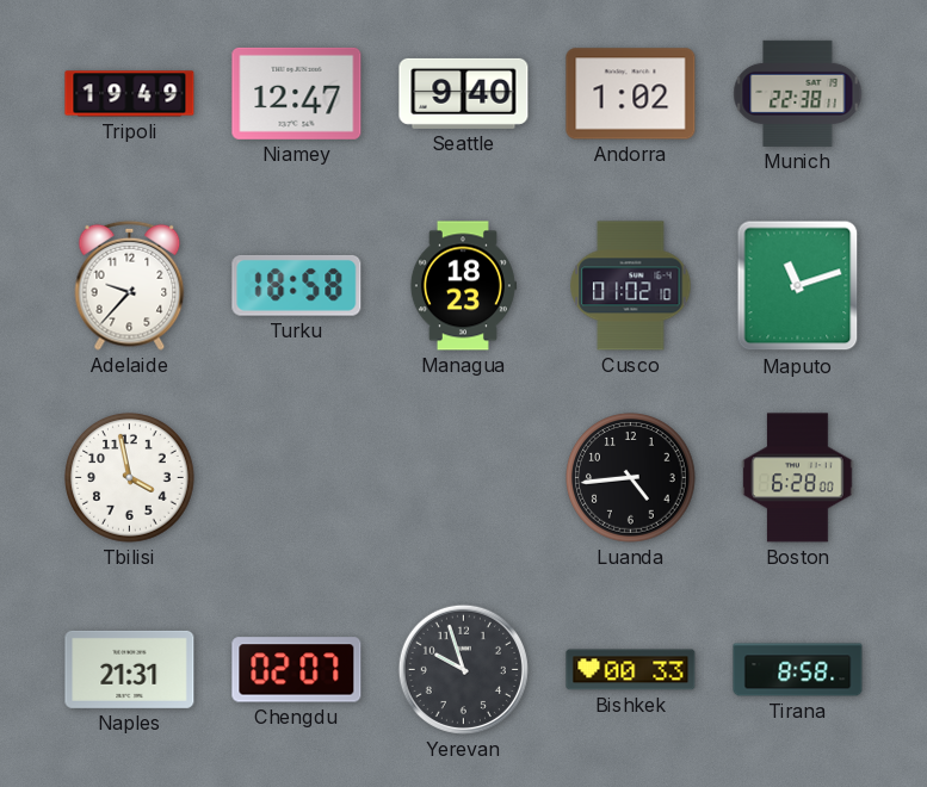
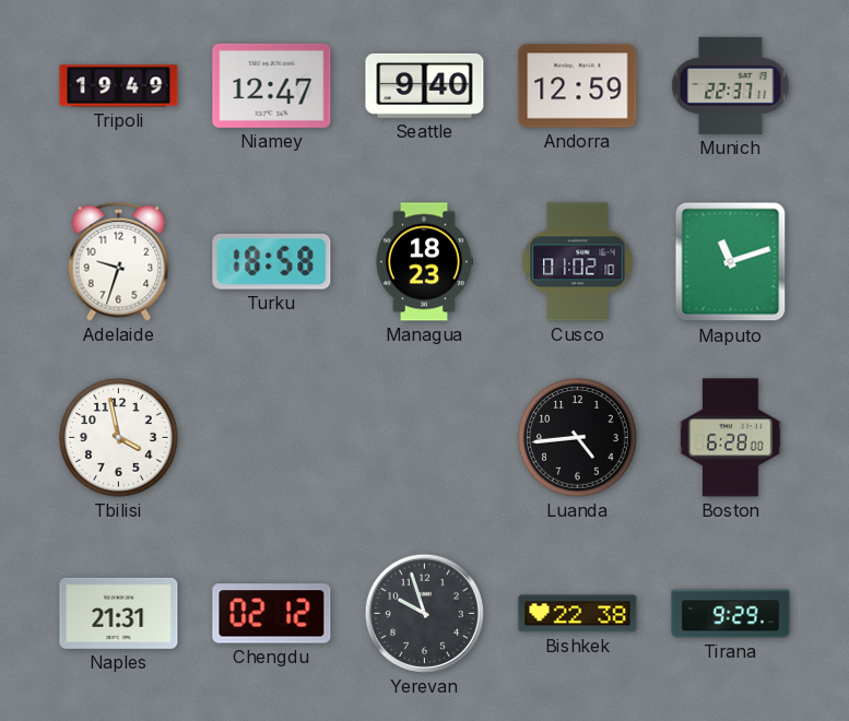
Andorra: 1:02 -> 12:59
Munich: 22:38 -> 22:37
Adelaide: 9:37 -> 9:33
Chengdu: 02:07 -> 02:12
Bishkek: 00:33 -> 22:38
Tirana: 8:58 -> 9:29
